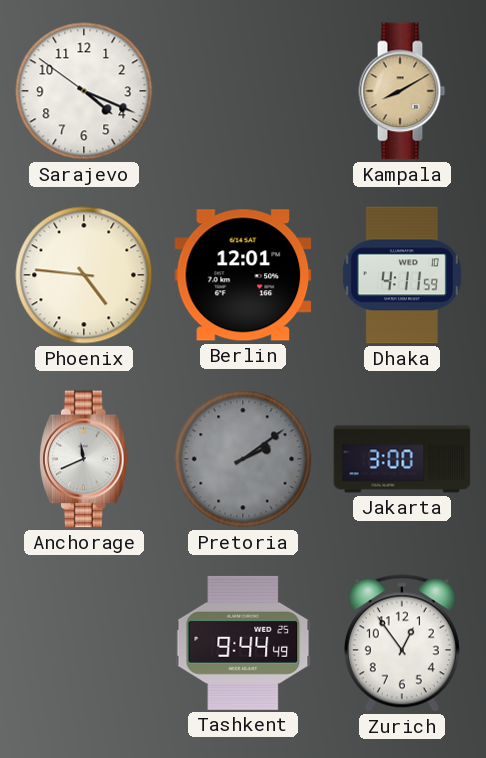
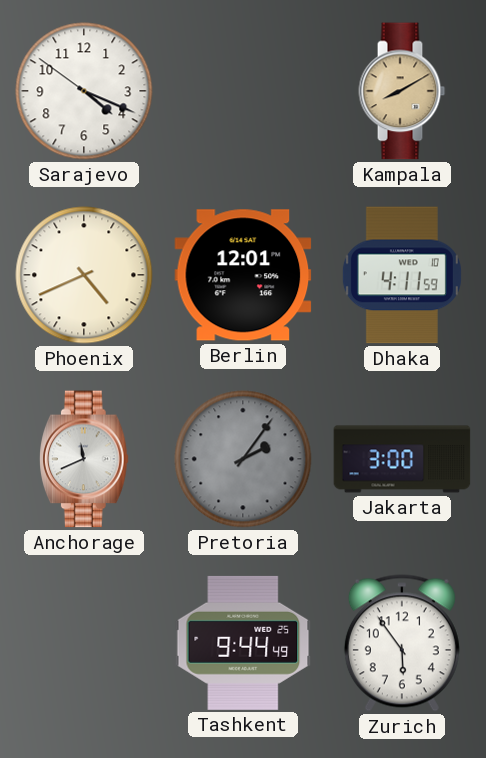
Phoenix: 4:46 -> 4:41
Pretoria: 2:09 -> 2:06
Zurich: 12:54 -> 5:54
